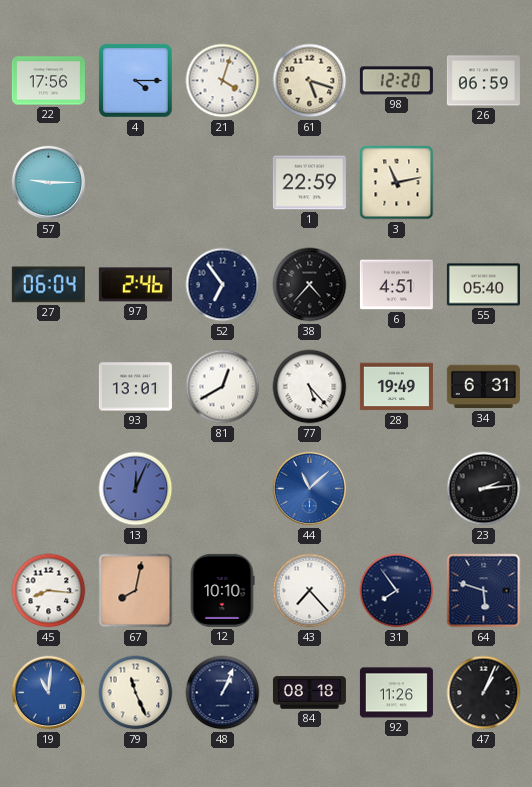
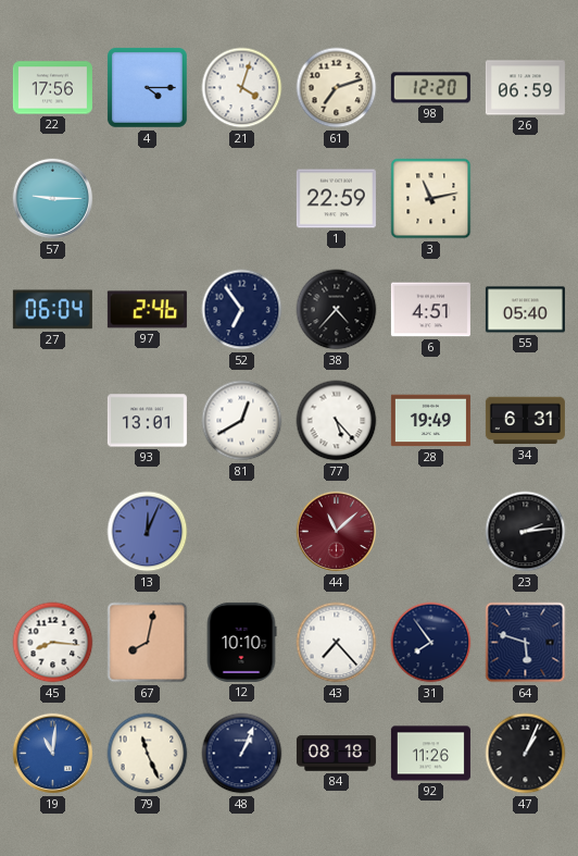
61: 5:18 -> 7:12
44 dial: blue -> burgundy
